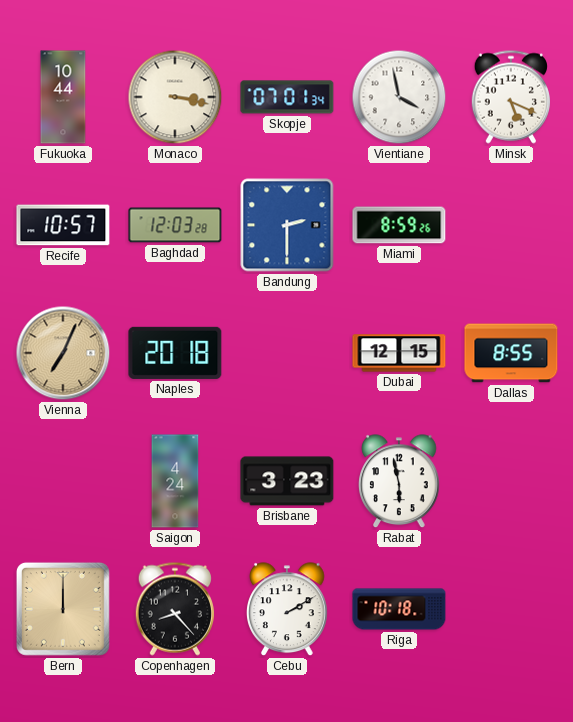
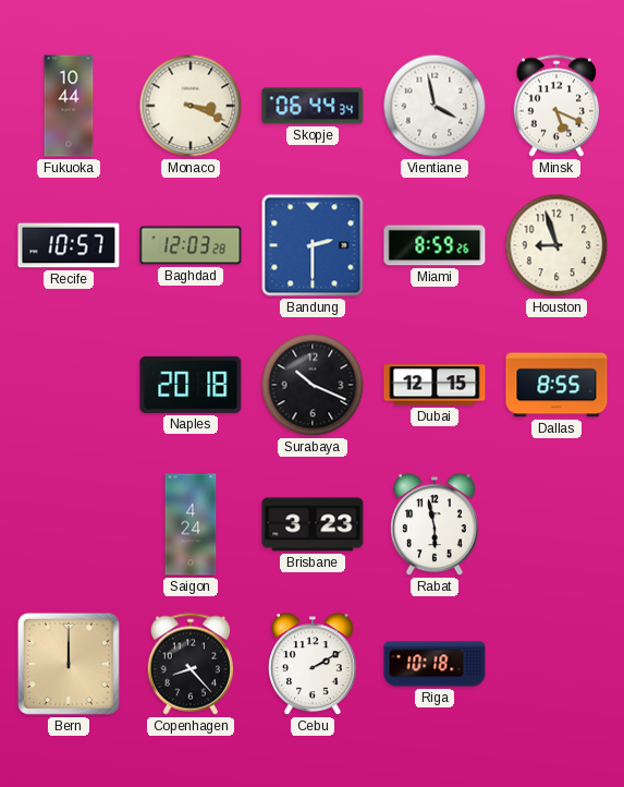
Monaco: 3:17 -> 3:19
Skopje: 07:01 -> 06:44
Houston: none -> 8:57
Vienna: 7:04 -> none
Surabaya: none -> 10:19
